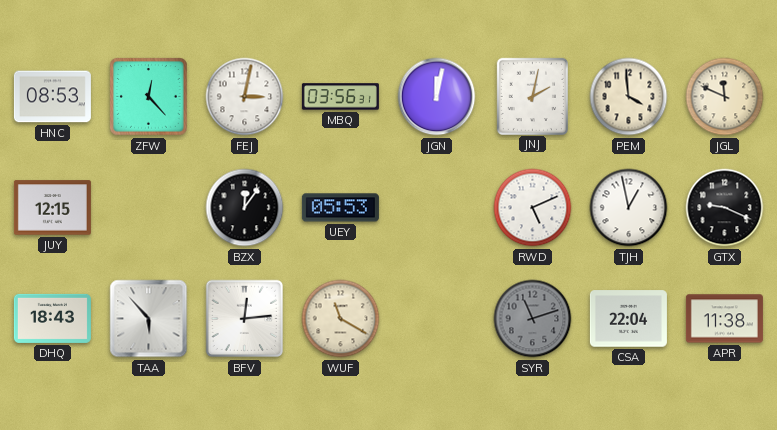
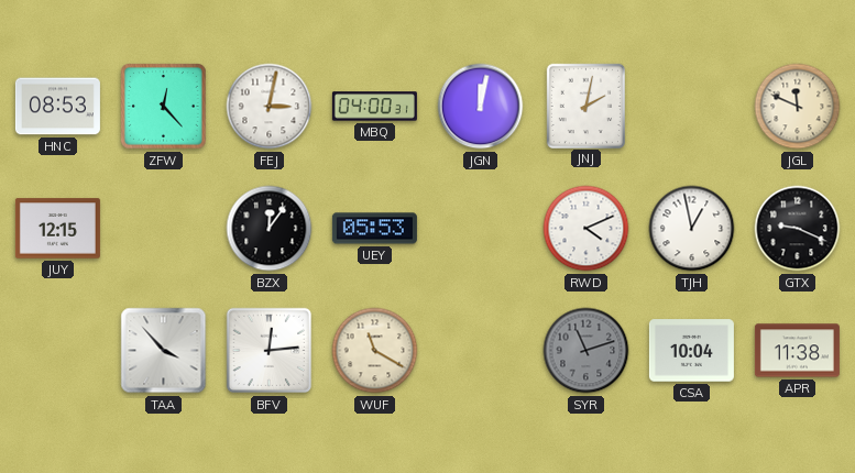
MBQ: 03:56 -> 04:00
PEM: 3:59 -> none
RWD: 5:11 -> 4:11
DHQ: 18:43 -> none
TAA: 5:53 -> 3:53
CSA: 22:04 -> 10:04
